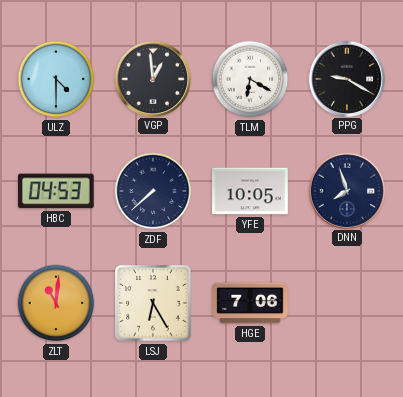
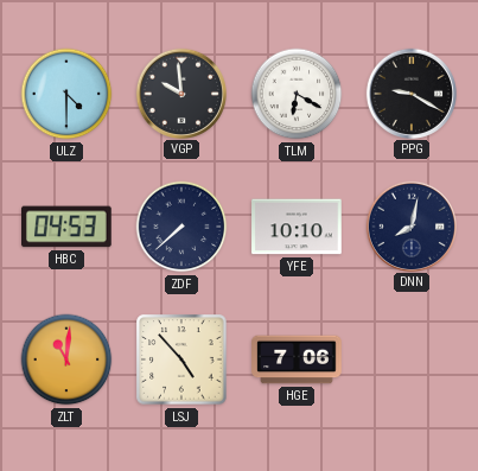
VGP: 12:59 -> 9:59
YFE: 10:05 -> 10:10
DNN: 7:57 -> 8:02
LSJ: 6:25 -> 4:53
